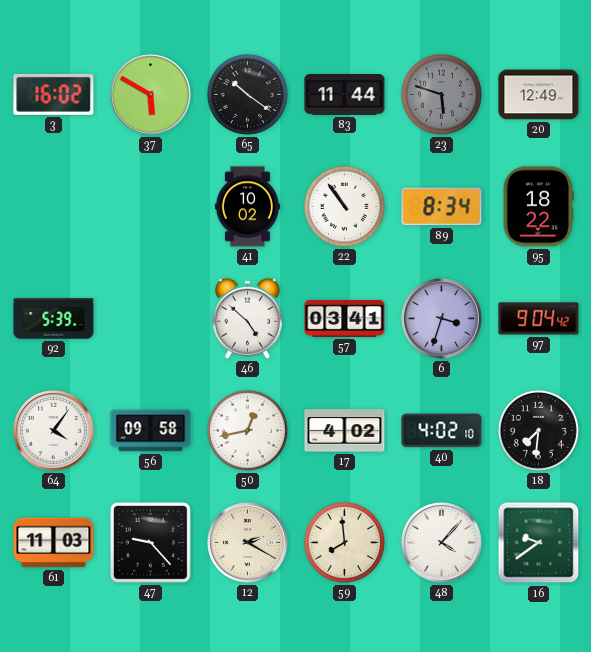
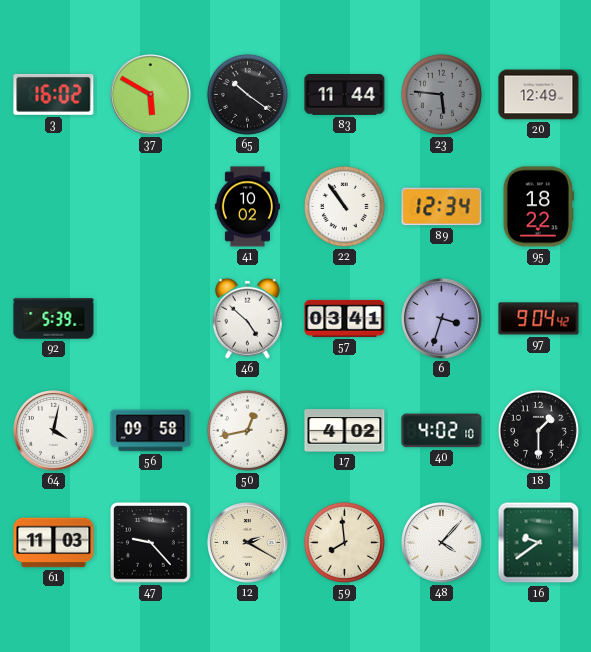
23: 5:48 -> 5:46
89: 8:34 -> 12:34
64: 4:06 -> 4:02
18: 7:31 -> 1:30
